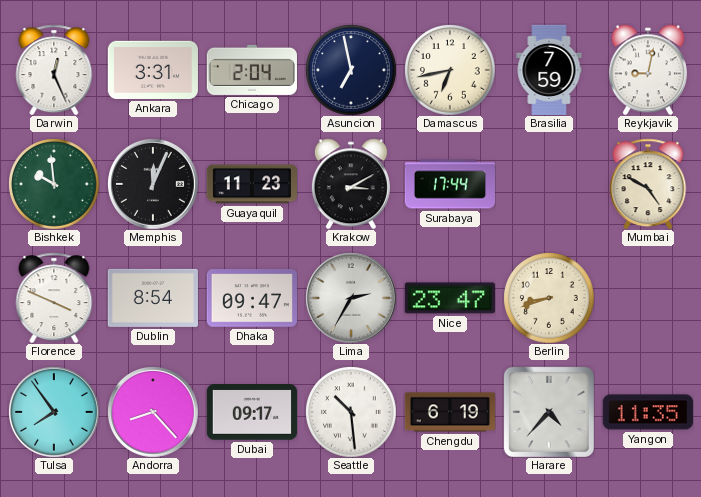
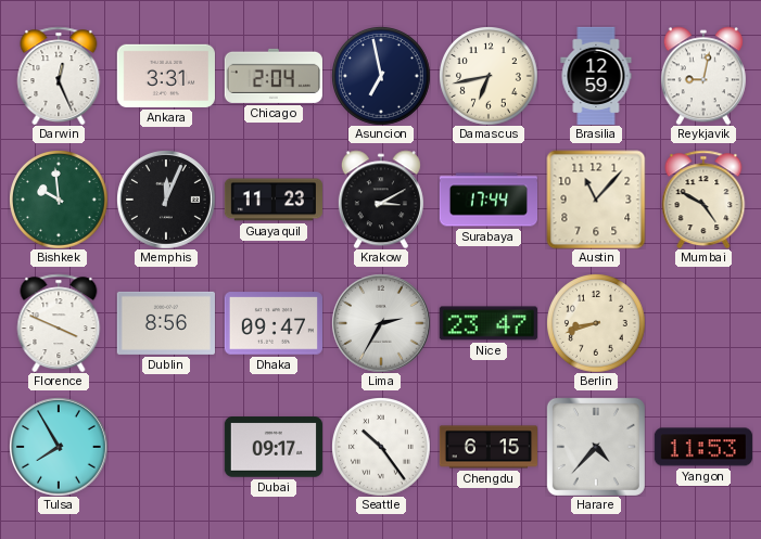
Brasilia: 7:59 -> 12:59
Austin: none -> 11:07
Dublin: 8:54 -> 8:56
Tulsa: 7:54 -> 7:55
Andorra: 8:23 -> none
Seattle: 10:29 -> 10:24
Chengdu: 6:19 -> 6:15
Yangon: 11:35 -> 11:53
